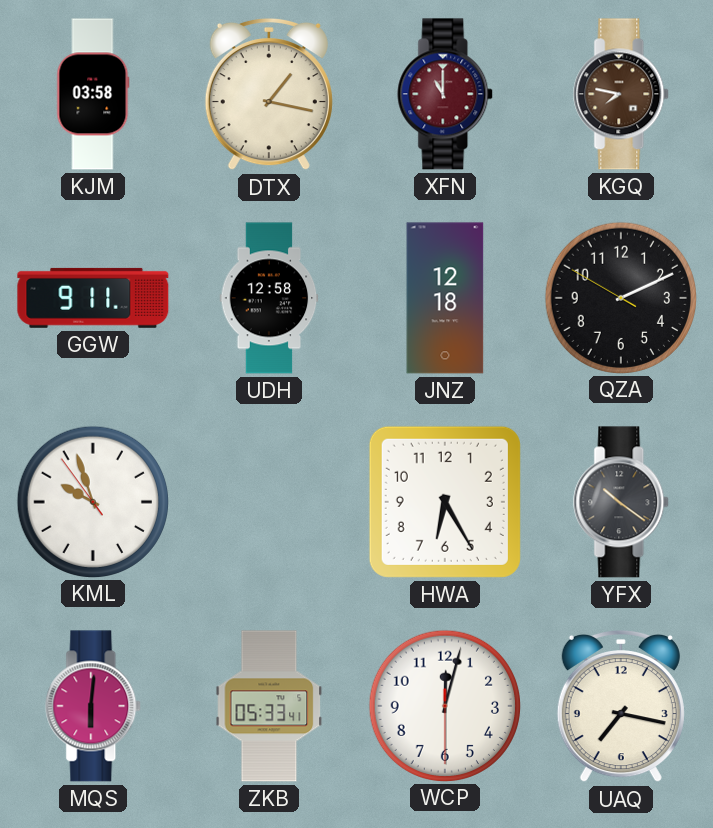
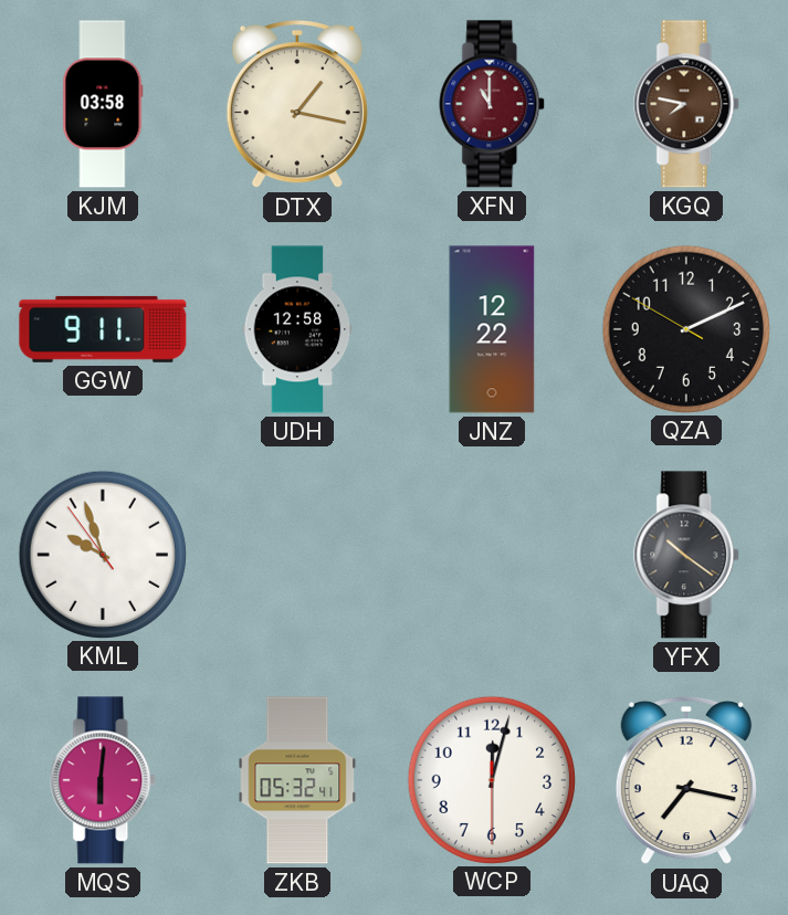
JNZ: 12:18 -> 12:22
HWA: 6:25 -> none
ZKB: 05:33 -> 05:32
